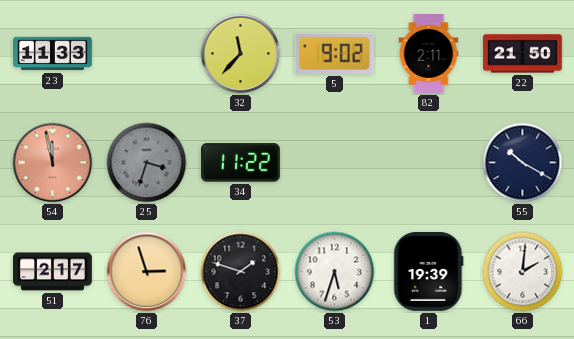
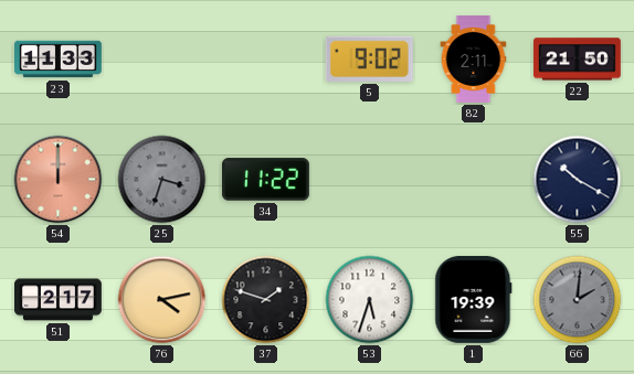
32: 11:37 -> none
54: 11:58 -> 12:00
76: 2:57 -> 4:13
66 dial: white -> grey
